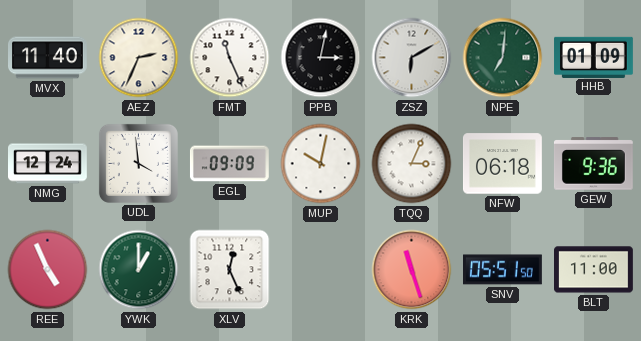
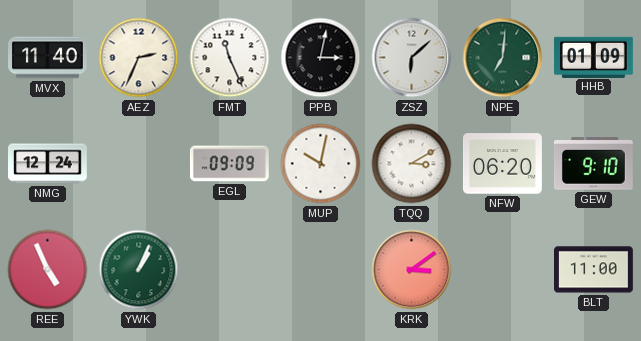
ZSZ: 6:10 -> 6:08
UDL: 3:59 -> none
TQQ: 3:04 -> 3:10
NFW: 06:18 -> 06:20
GEW: 9:36 -> 9:10
YWK: 1:00 -> 1:04
XLV: 12:26 -> none
KRK: 11:27 -> 3:09
SNV: 05:51 -> none
